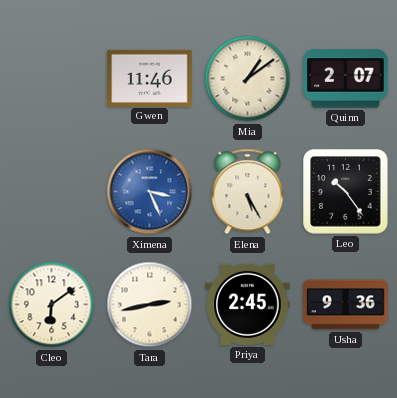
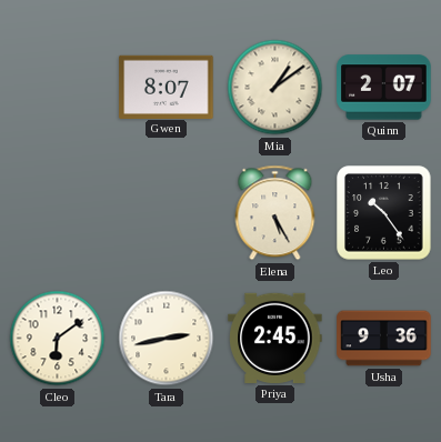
Gwen: 11:46 -> 8:07
Ximena: 3:26 -> none
